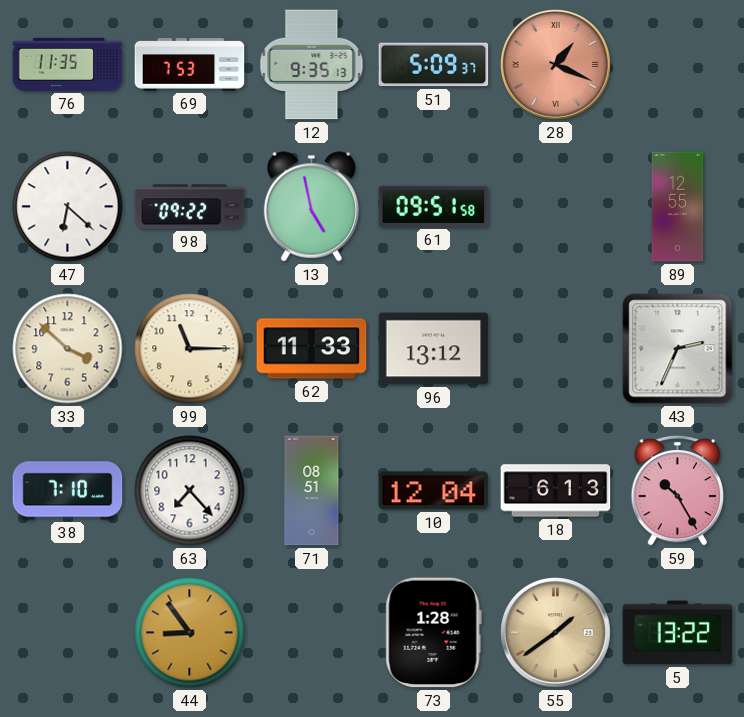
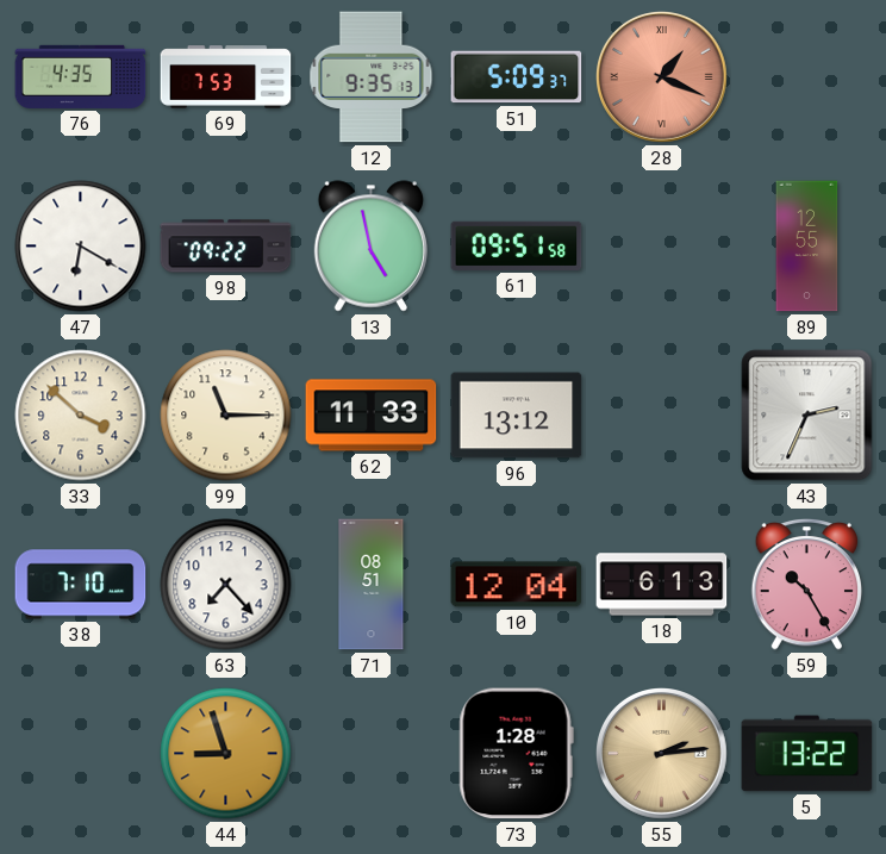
76: 11:35 -> 4:35
47: 6:22 -> 6:20
44: 8:54 -> 8:57
55: 1:39 -> 2:14
